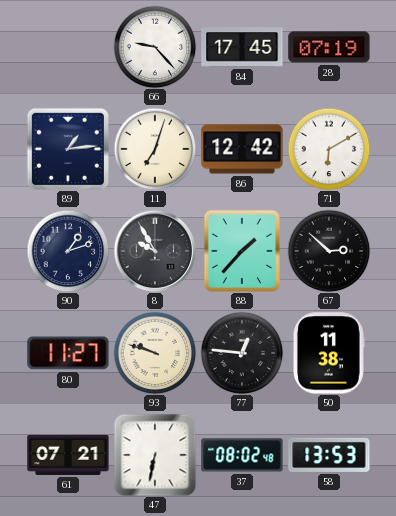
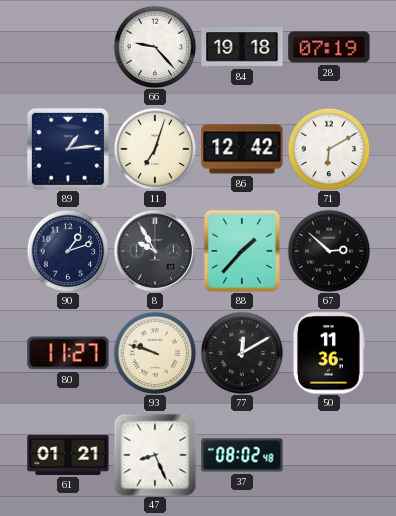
84: 17:45 -> 19:18
77: 12:46 -> 12:10
50: 11:38 -> 11:36
61: 07:21 -> 01:21
47: 6:32 -> 8:26
58: 13:53 -> none
